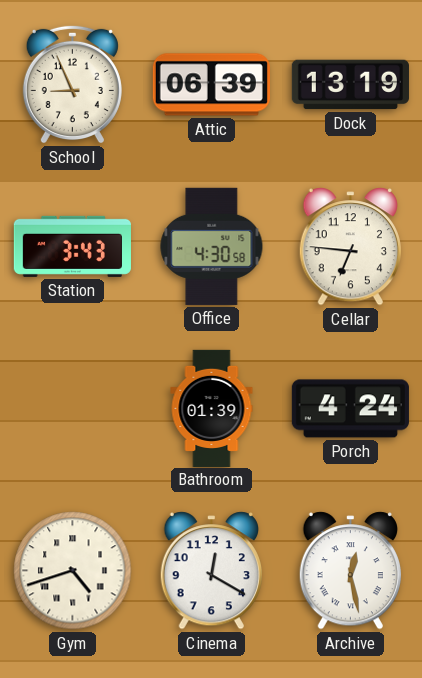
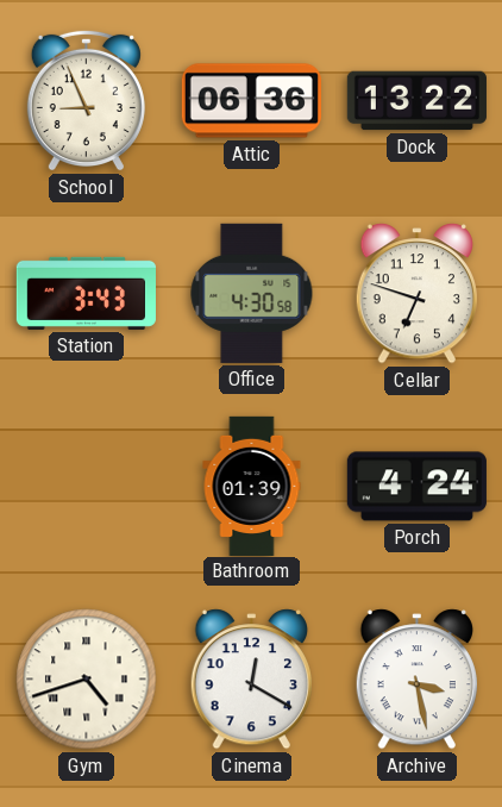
Attic: 06:39 -> 06:36
Dock: 13:19 -> 13:22
Cellar: 6:46 -> 6:48
Archive: 12:28 -> 3:28
